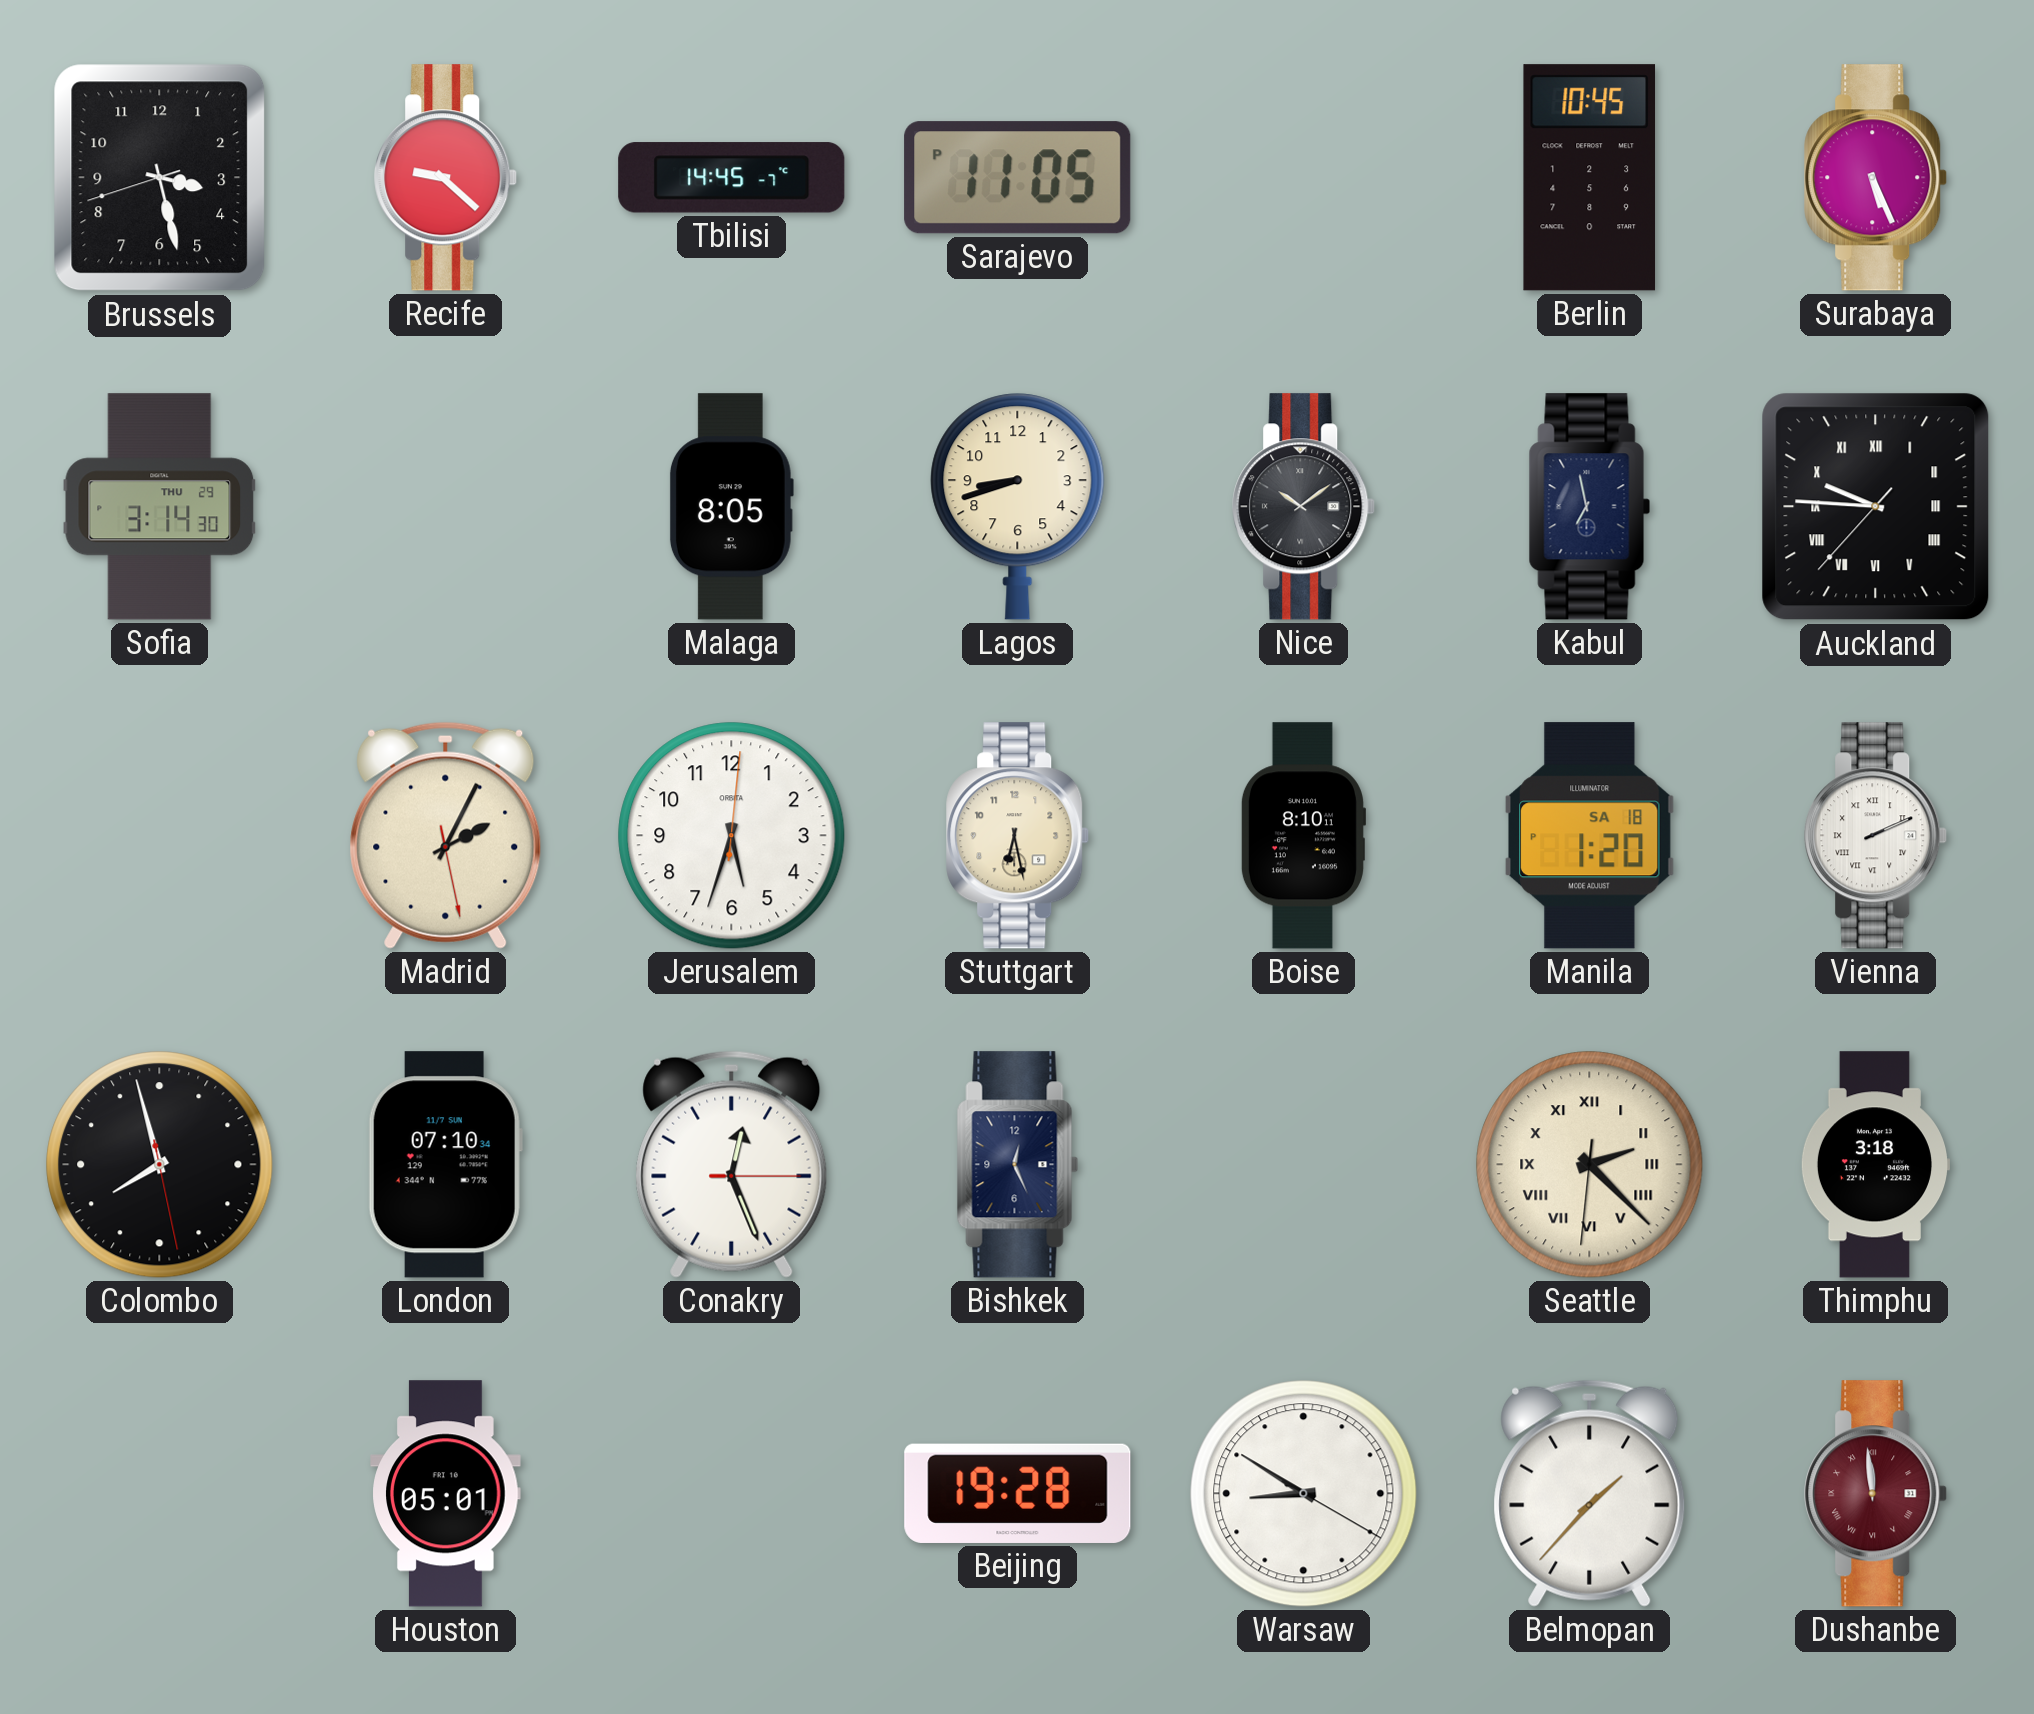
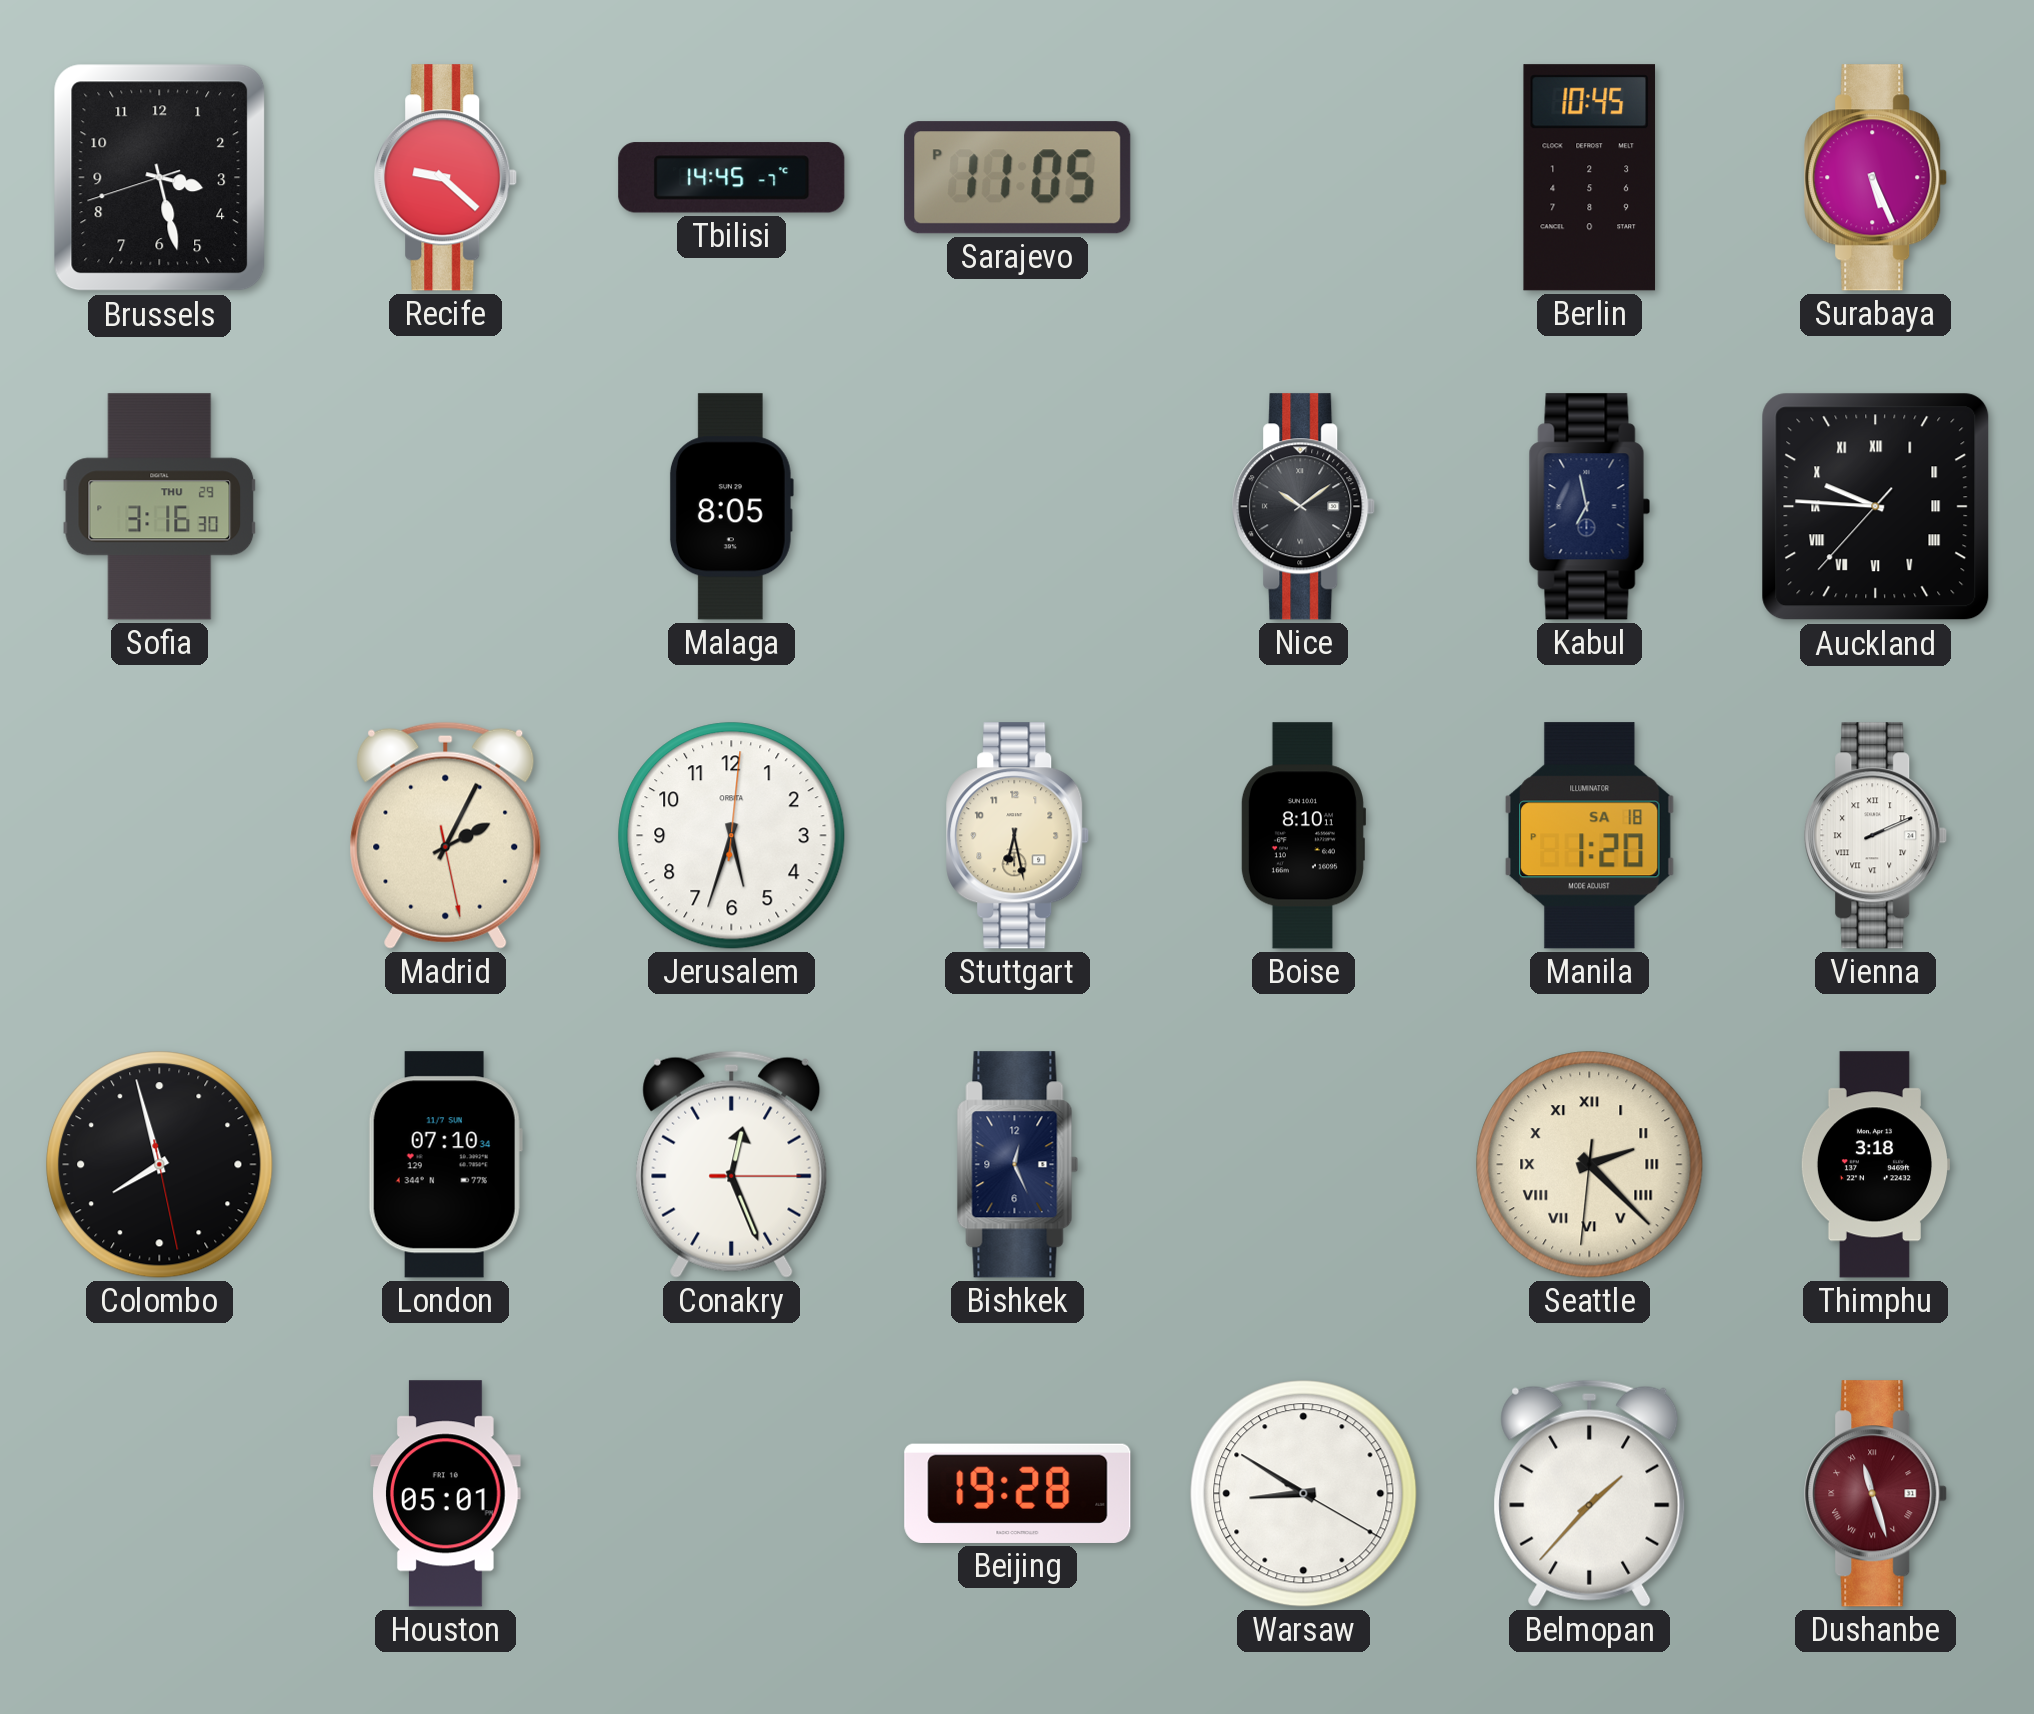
Sofia: 3:14 -> 3:16
Lagos: 8:42 -> none
Dushanbe: 11:59 -> 11:27
